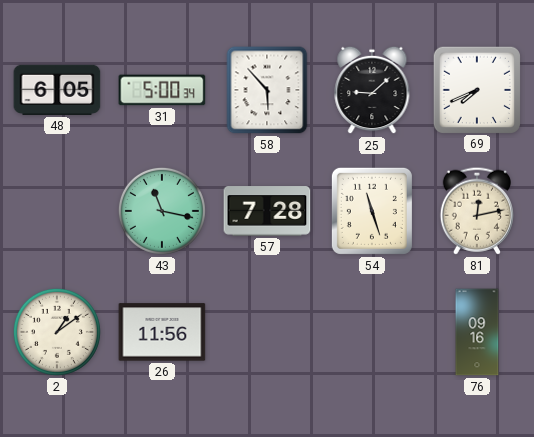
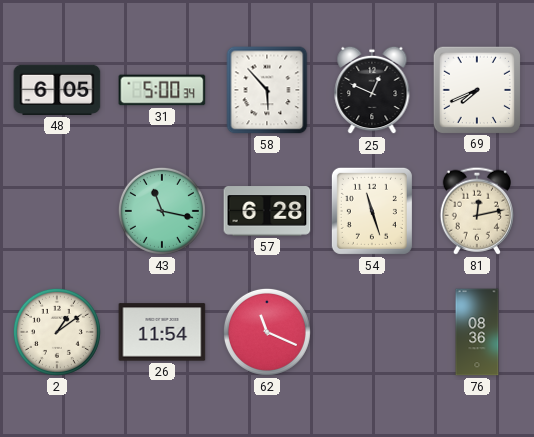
25: 9:08 -> 12:49
57: 7:28 -> 6:28
26: 11:56 -> 11:54
62: none -> 11:19
76: 09:16 -> 08:36
